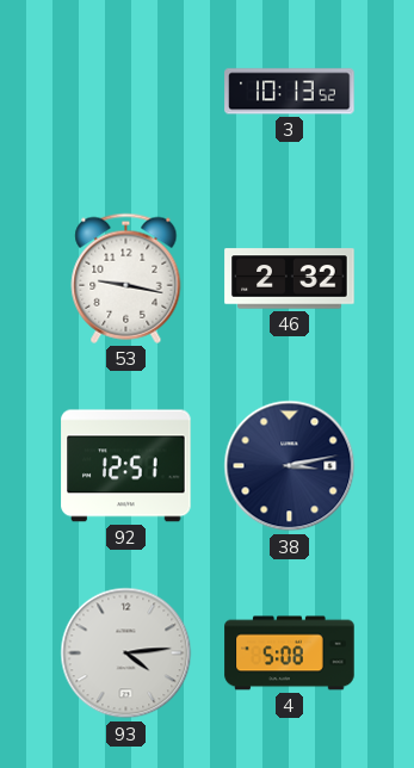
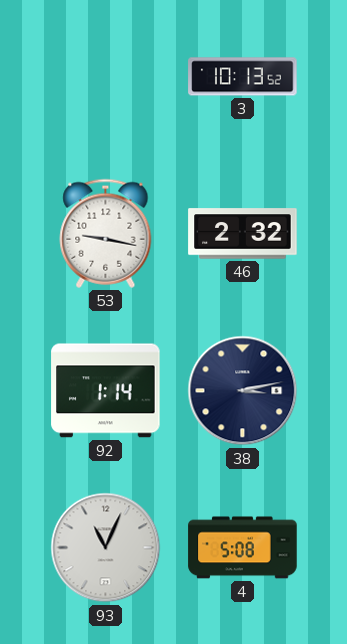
92: 12:51 -> 1:14
93: 4:14 -> 11:04
